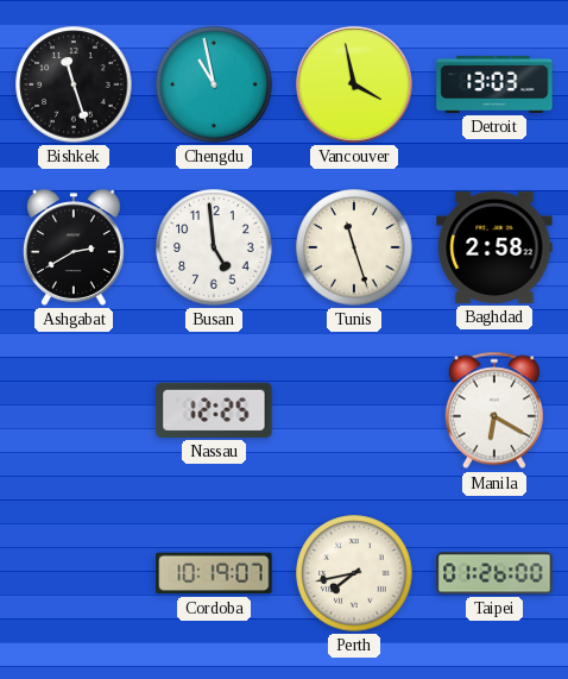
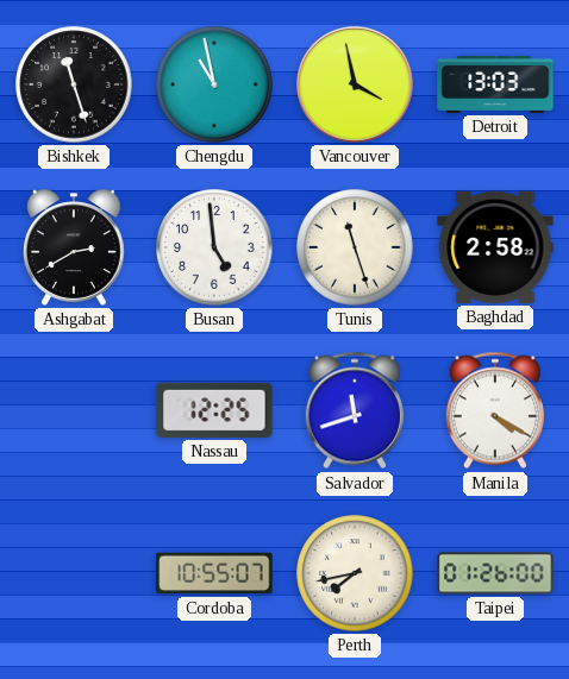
Salvador: none -> 11:42
Manila: 6:20 -> 4:20
Cordoba: 10:19 -> 10:55
